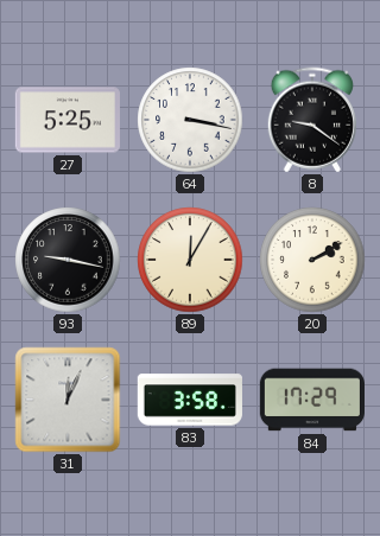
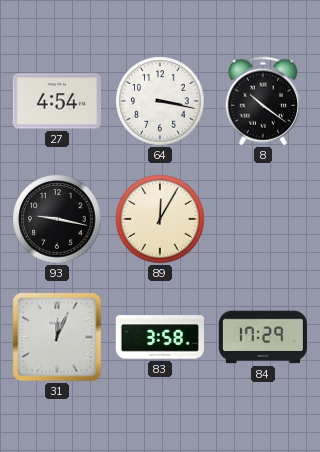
27: 5:25 -> 4:54
8: 9:21 -> 10:21
20: 2:10 -> none
